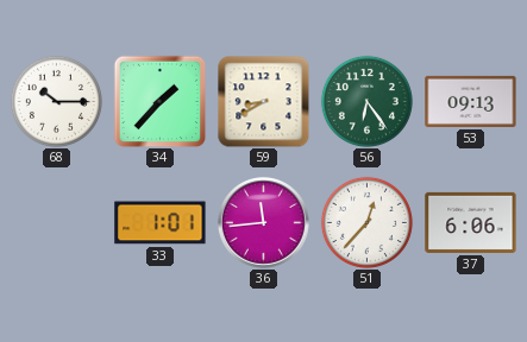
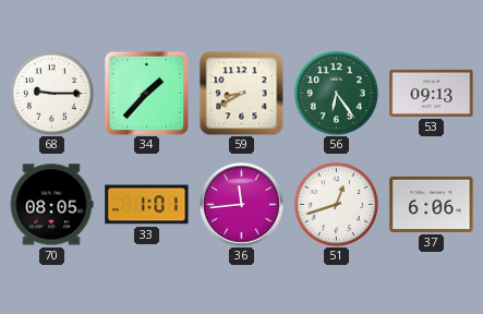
68: 10:15 -> 9:15
70: none -> 08:05
51: 12:37 -> 12:42
